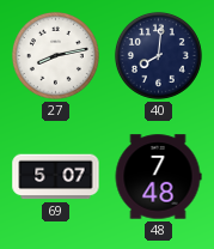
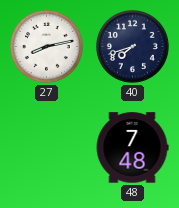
40: 8:01 -> 7:42
69: 5:07 -> none
